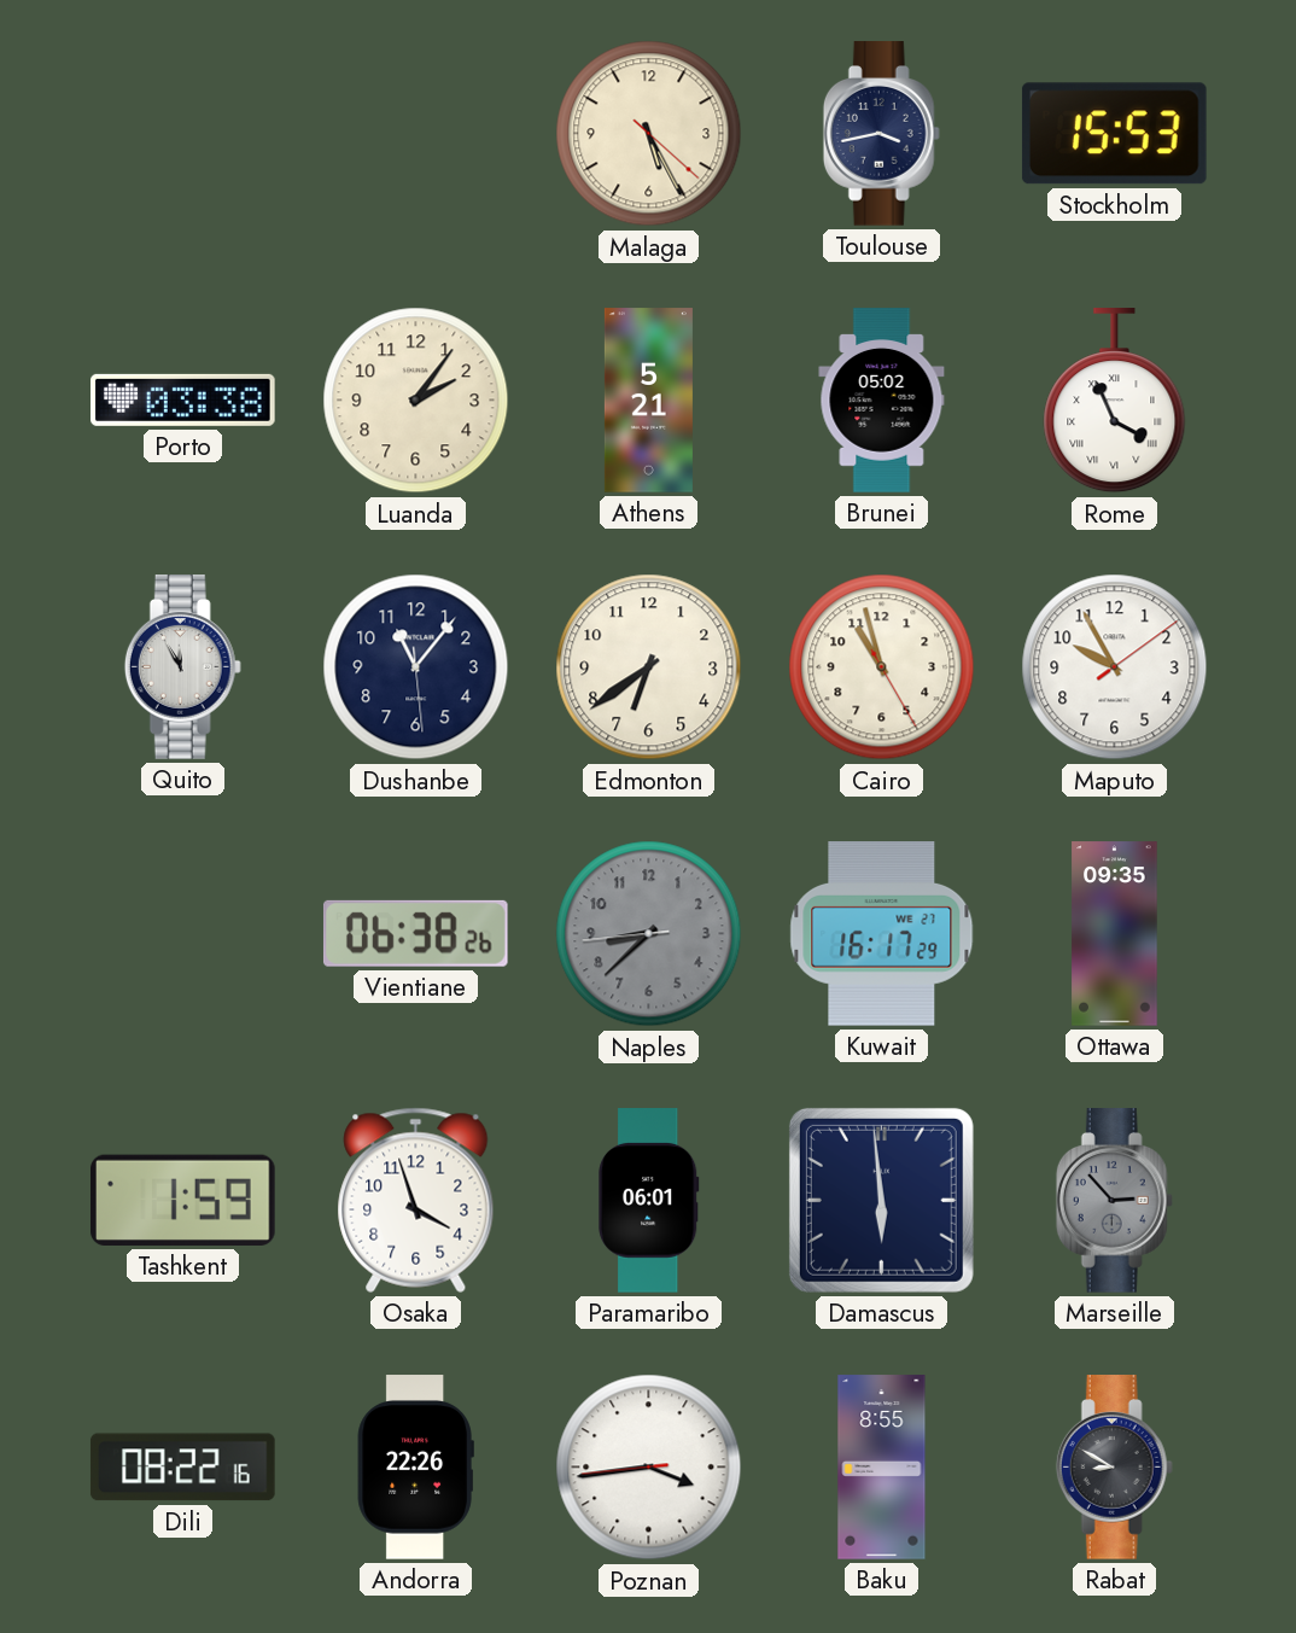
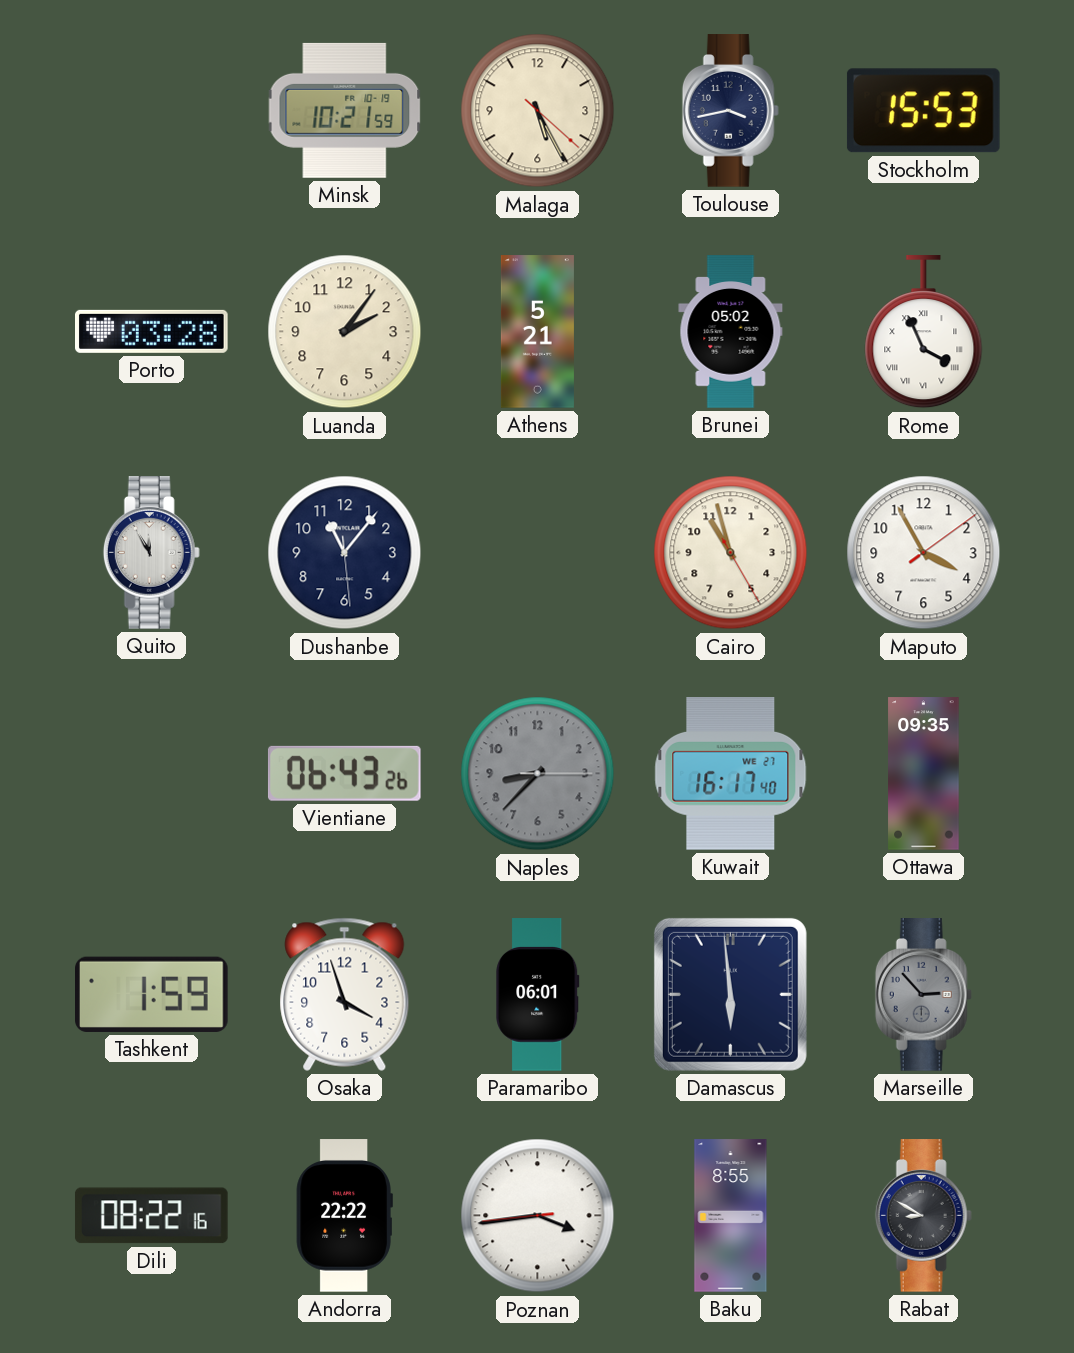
Minsk: none -> 10:21
Porto: 03:38 -> 03:28
Edmonton: 6:39 -> none
Maputo: 9:55 -> 3:55
Vientiane: 06:38 -> 06:43
Naples: 8:37:44 -> 8:37:15
Kuwait: 16:17:29 -> 16:17:40
Andorra: 22:26 -> 22:22
